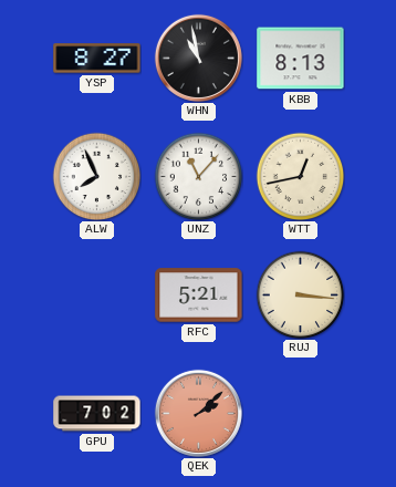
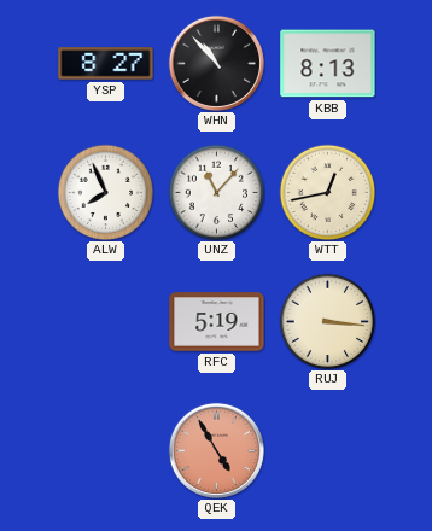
WHN: 10:58 -> 10:53
RFC: 5:21 -> 5:19
GPU: 7:02 -> none
QEK: 2:08 -> 4:55
